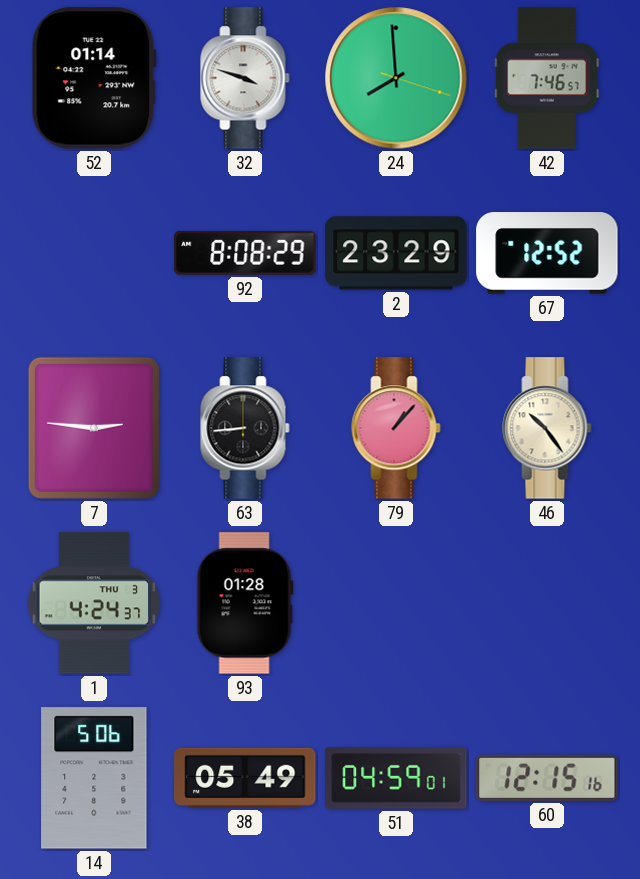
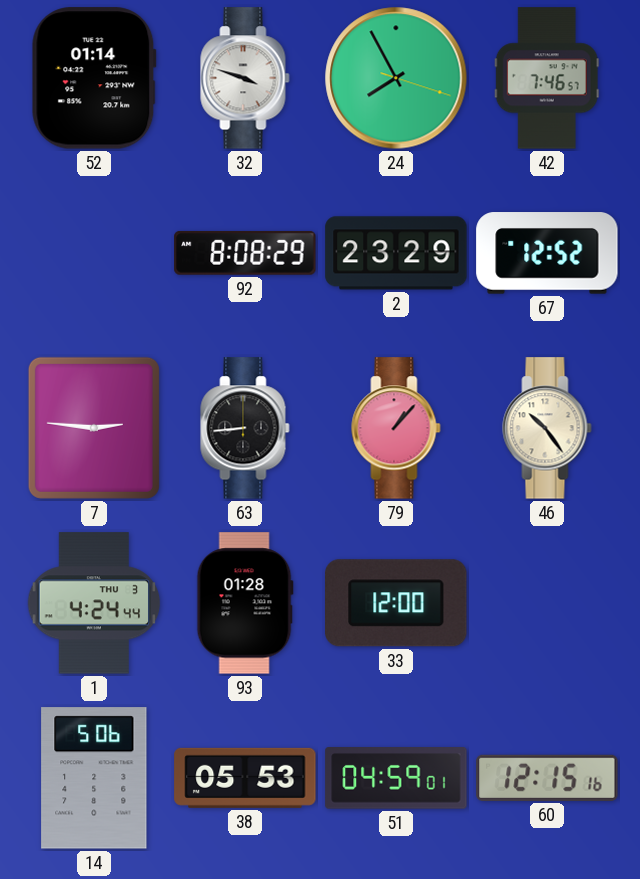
24: 7:59 -> 7:55
1: 4:24:37 -> 4:24:44
33: none -> 12:00
38: 05:49 -> 05:53
